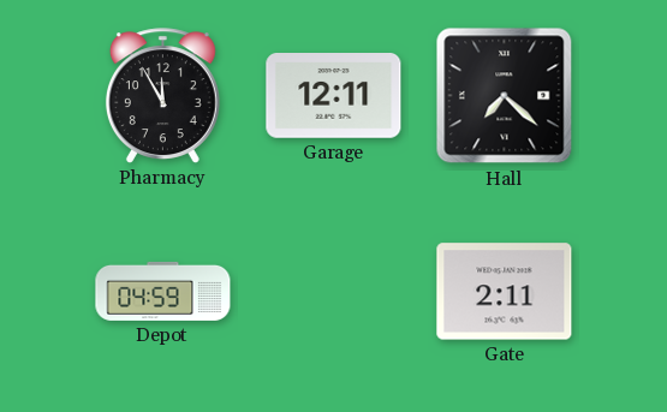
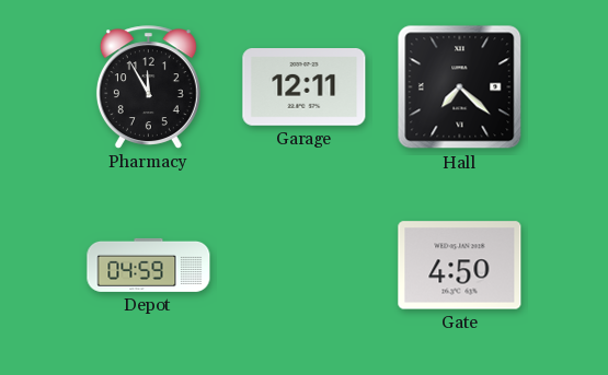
Gate: 2:11 -> 4:50
